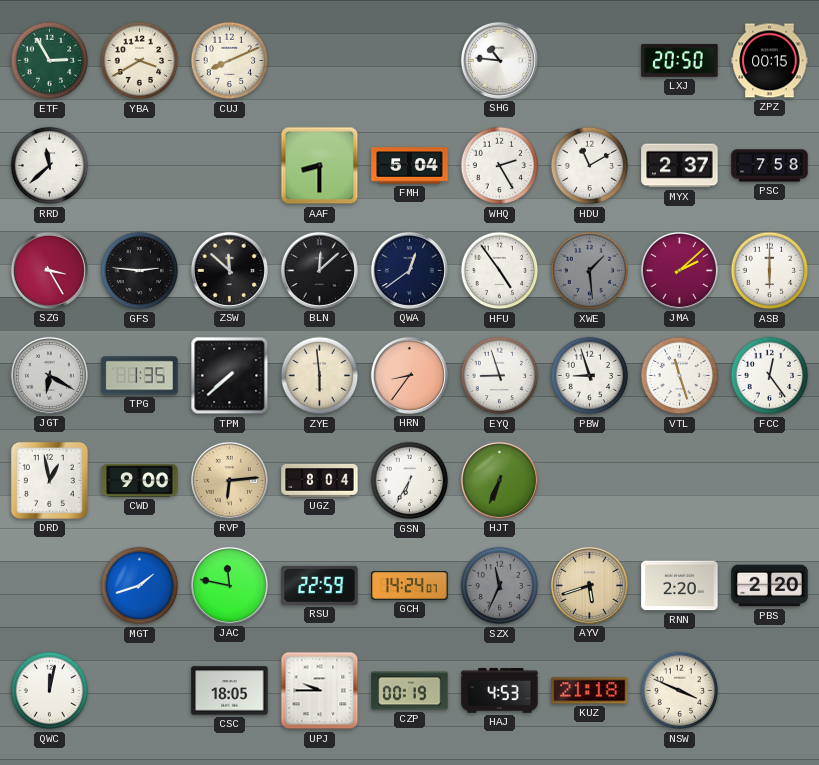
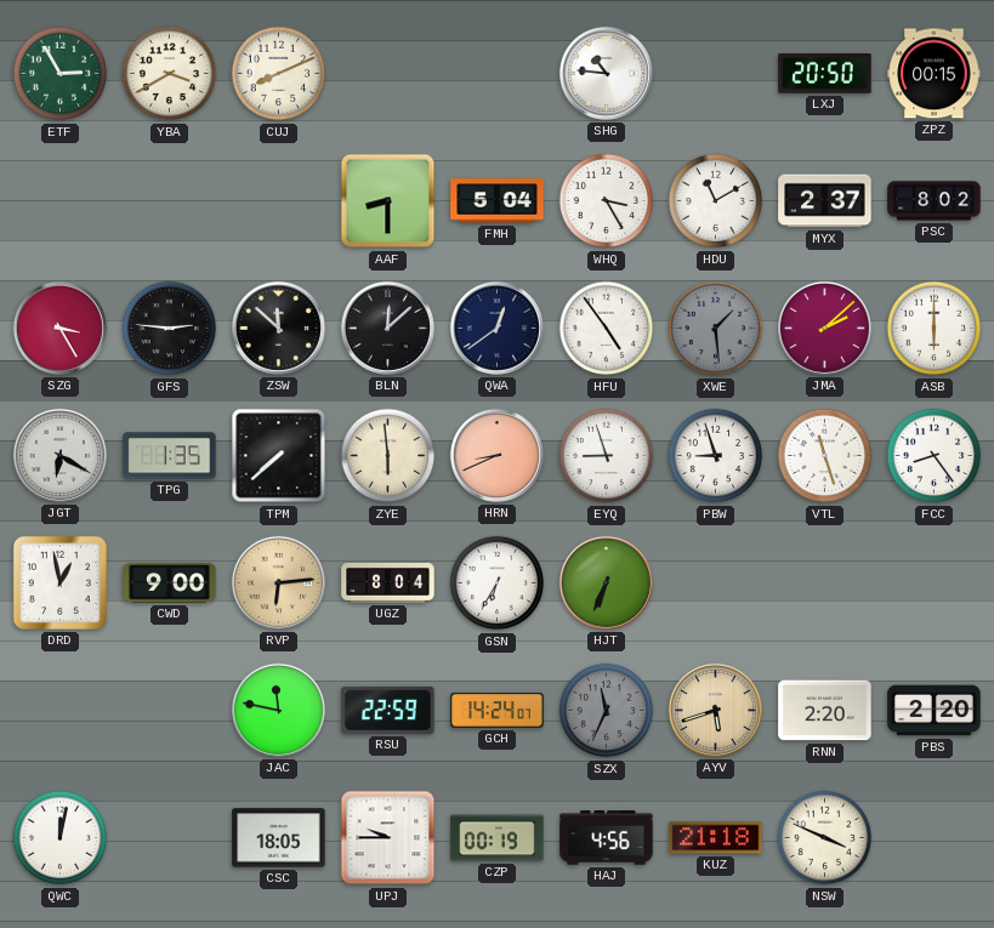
RRD: 11:38 -> none
WHQ: 2:25 -> 3:25
PSC: 7:58 -> 8:02
HRN: 8:36 -> 8:41
FCC: 12:24 -> 8:24
MGT: 1:42 -> none
HAJ: 4:53 -> 4:56
